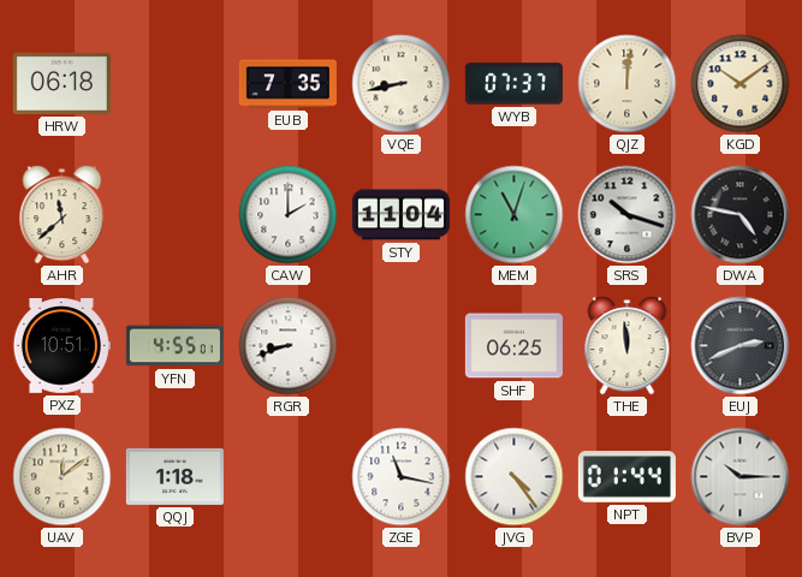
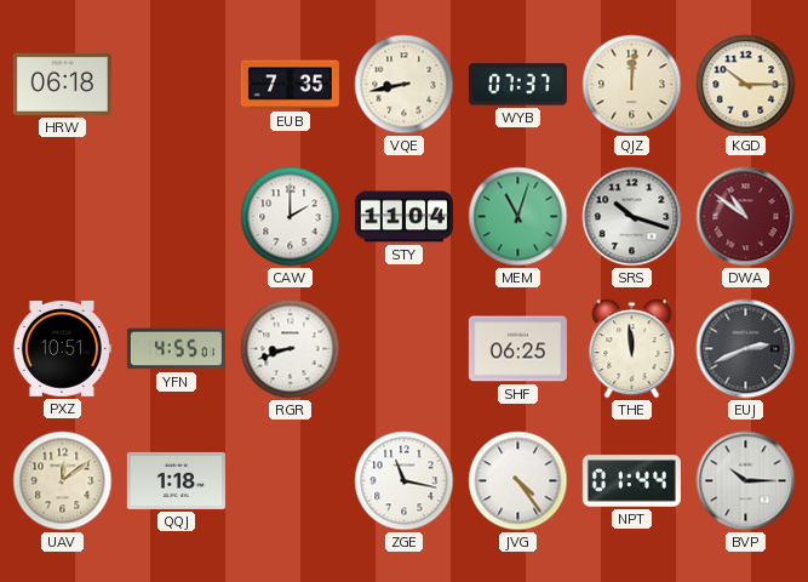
KGD: 10:09 -> 10:15
AHR: 11:38 -> none
DWA: 4:47 -> 10:51
DWA dial: black -> burgundy
